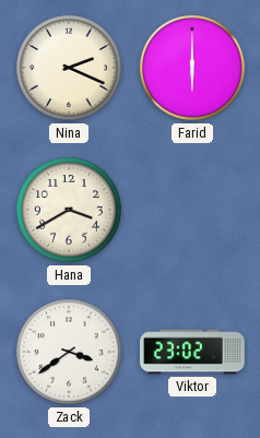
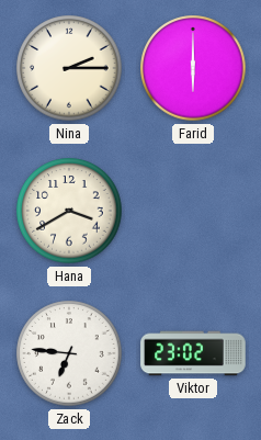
Nina: 2:19 -> 2:15
Zack: 3:39 -> 6:46
